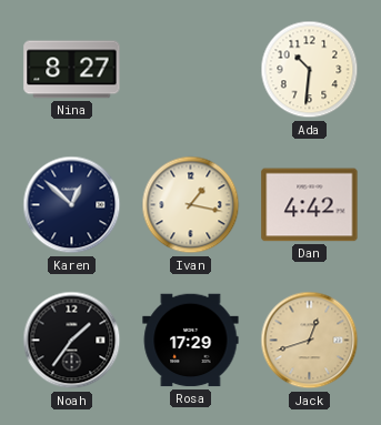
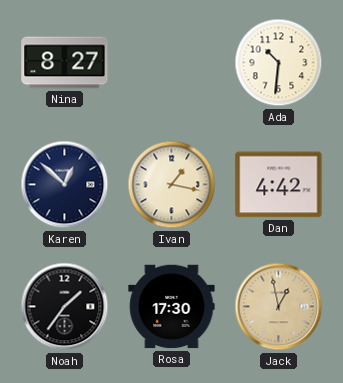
Rosa: 17:29 -> 17:30
Jack: 12:42 -> 12:58
